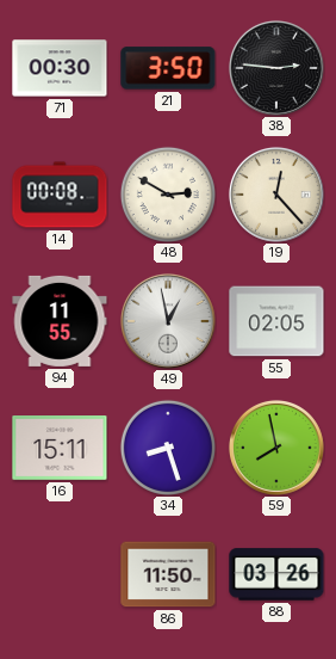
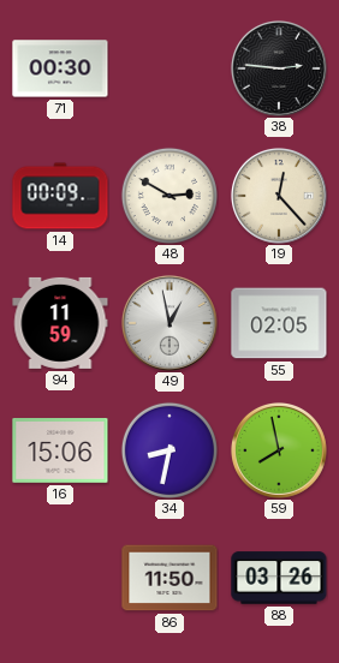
21: 3:50 -> none
14: 00:08 -> 00:09
94: 11:55 -> 11:59
16: 15:11 -> 15:06
34: 8:27 -> 8:32
